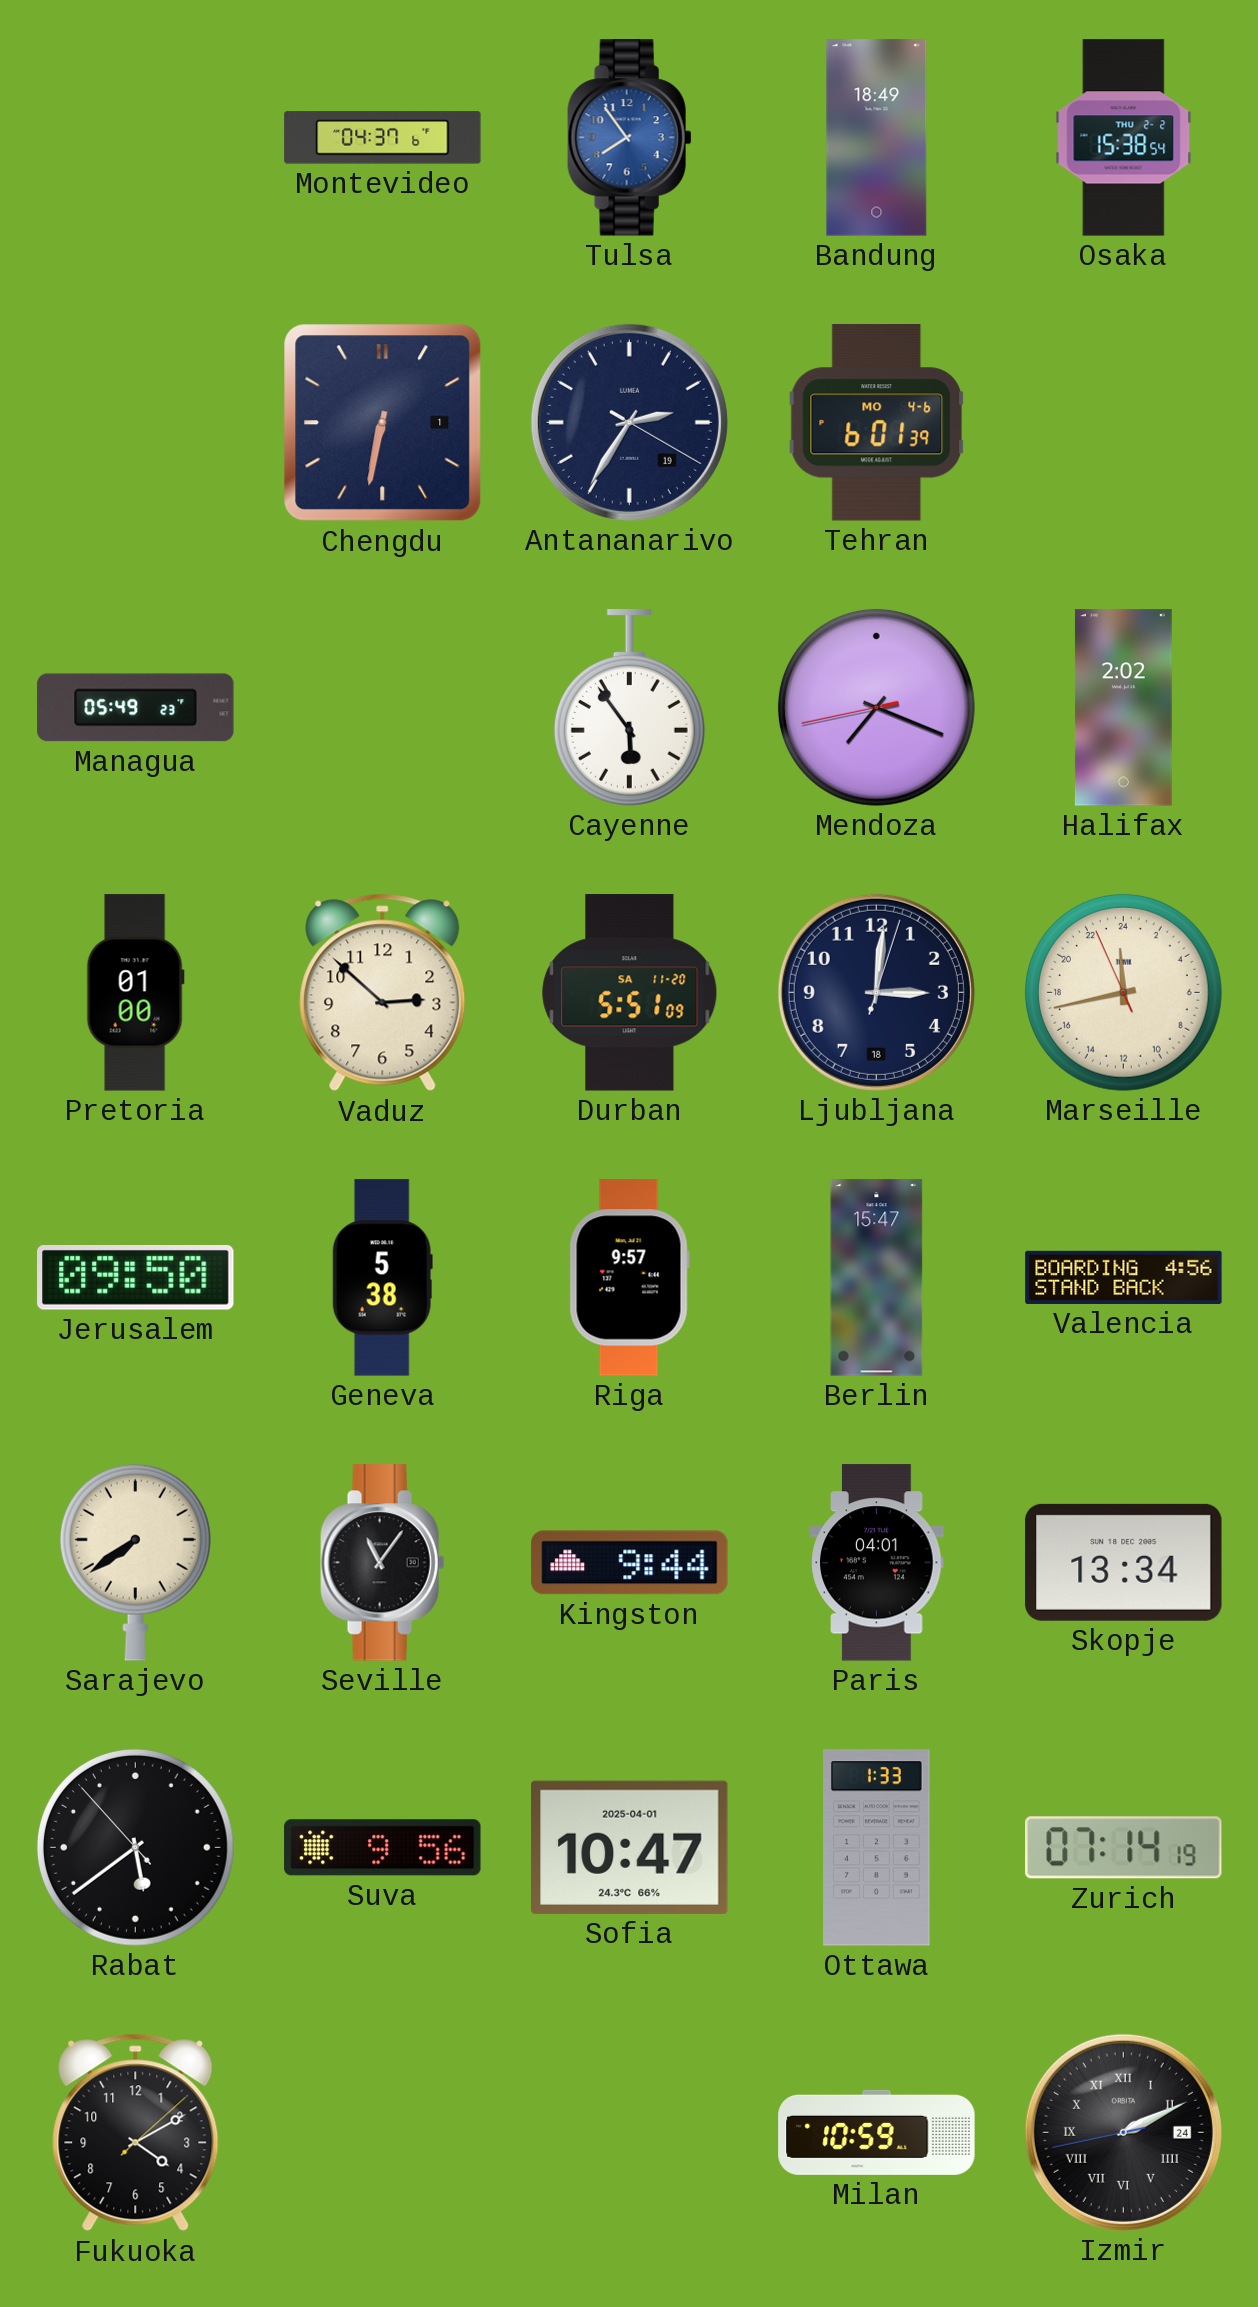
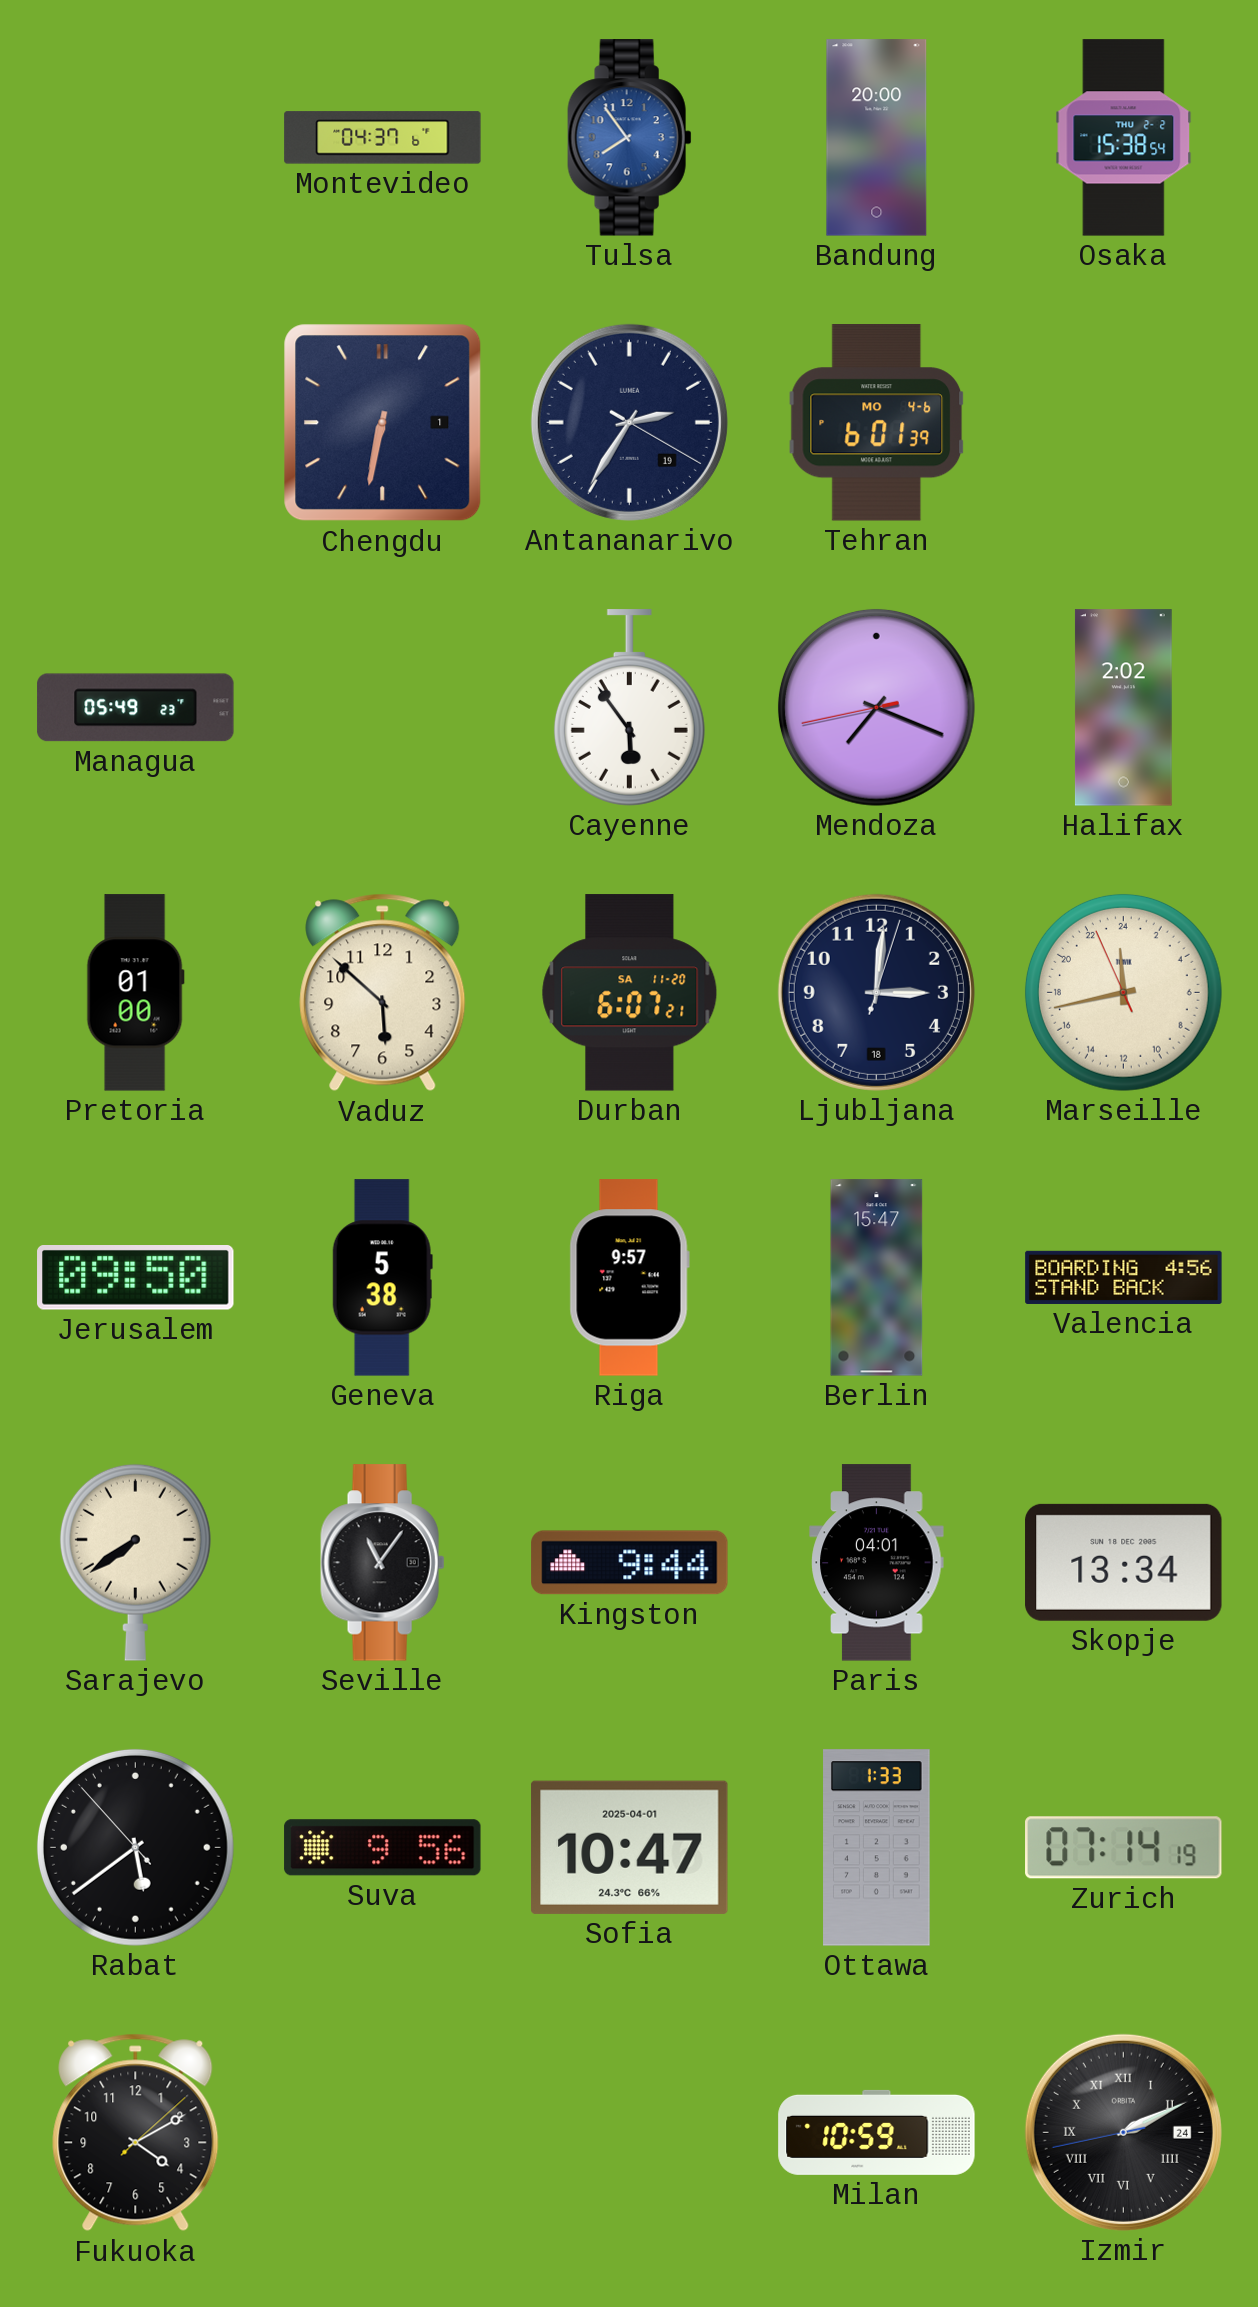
Bandung: 18:49 -> 20:00
Vaduz: 2:52 -> 5:52
Durban: 5:51 -> 6:07
